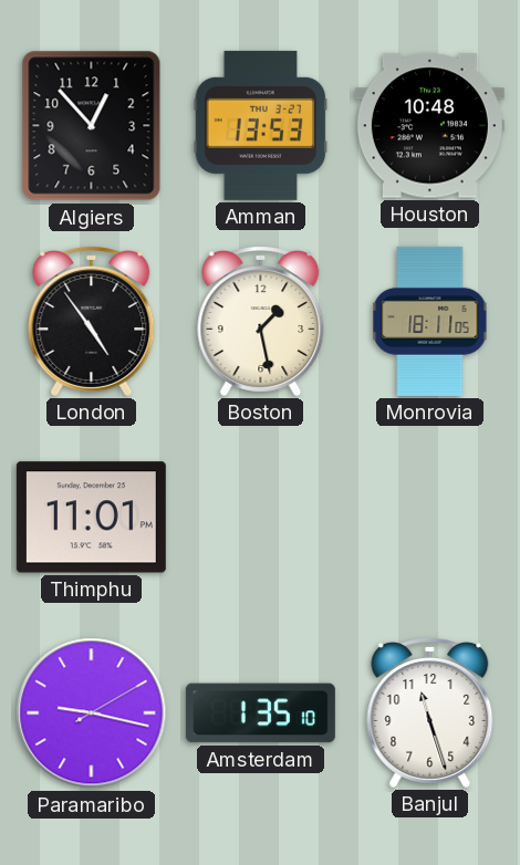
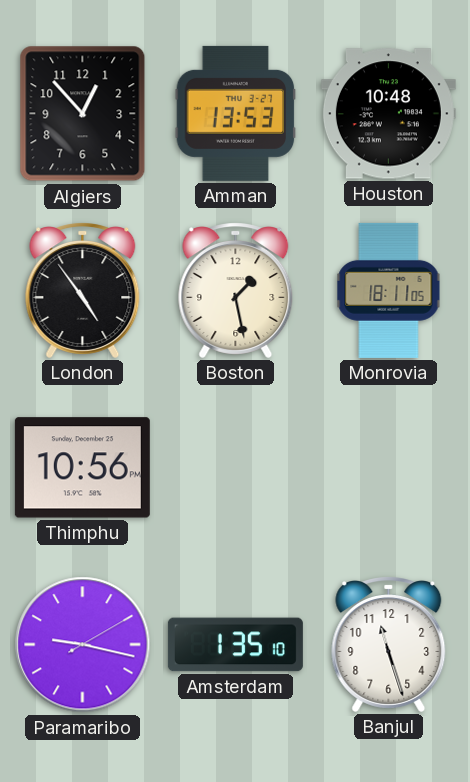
Thimphu: 11:01 -> 10:56
